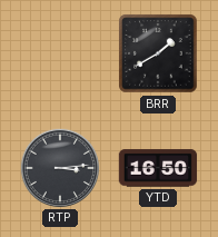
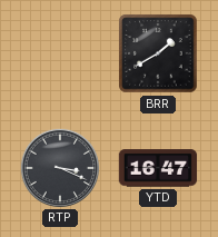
RTP: 3:14 -> 3:19
YTD: 16:50 -> 16:47
